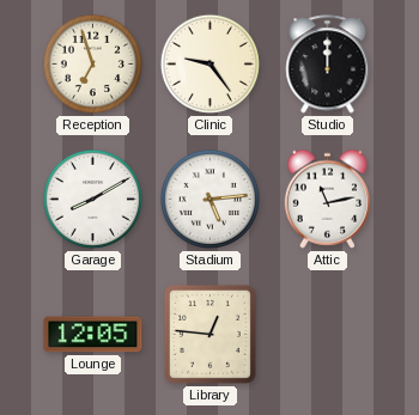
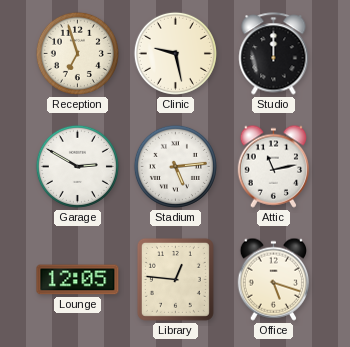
Clinic: 9:24 -> 9:28
Garage: 8:10 -> 2:50
Office: none -> 5:18
